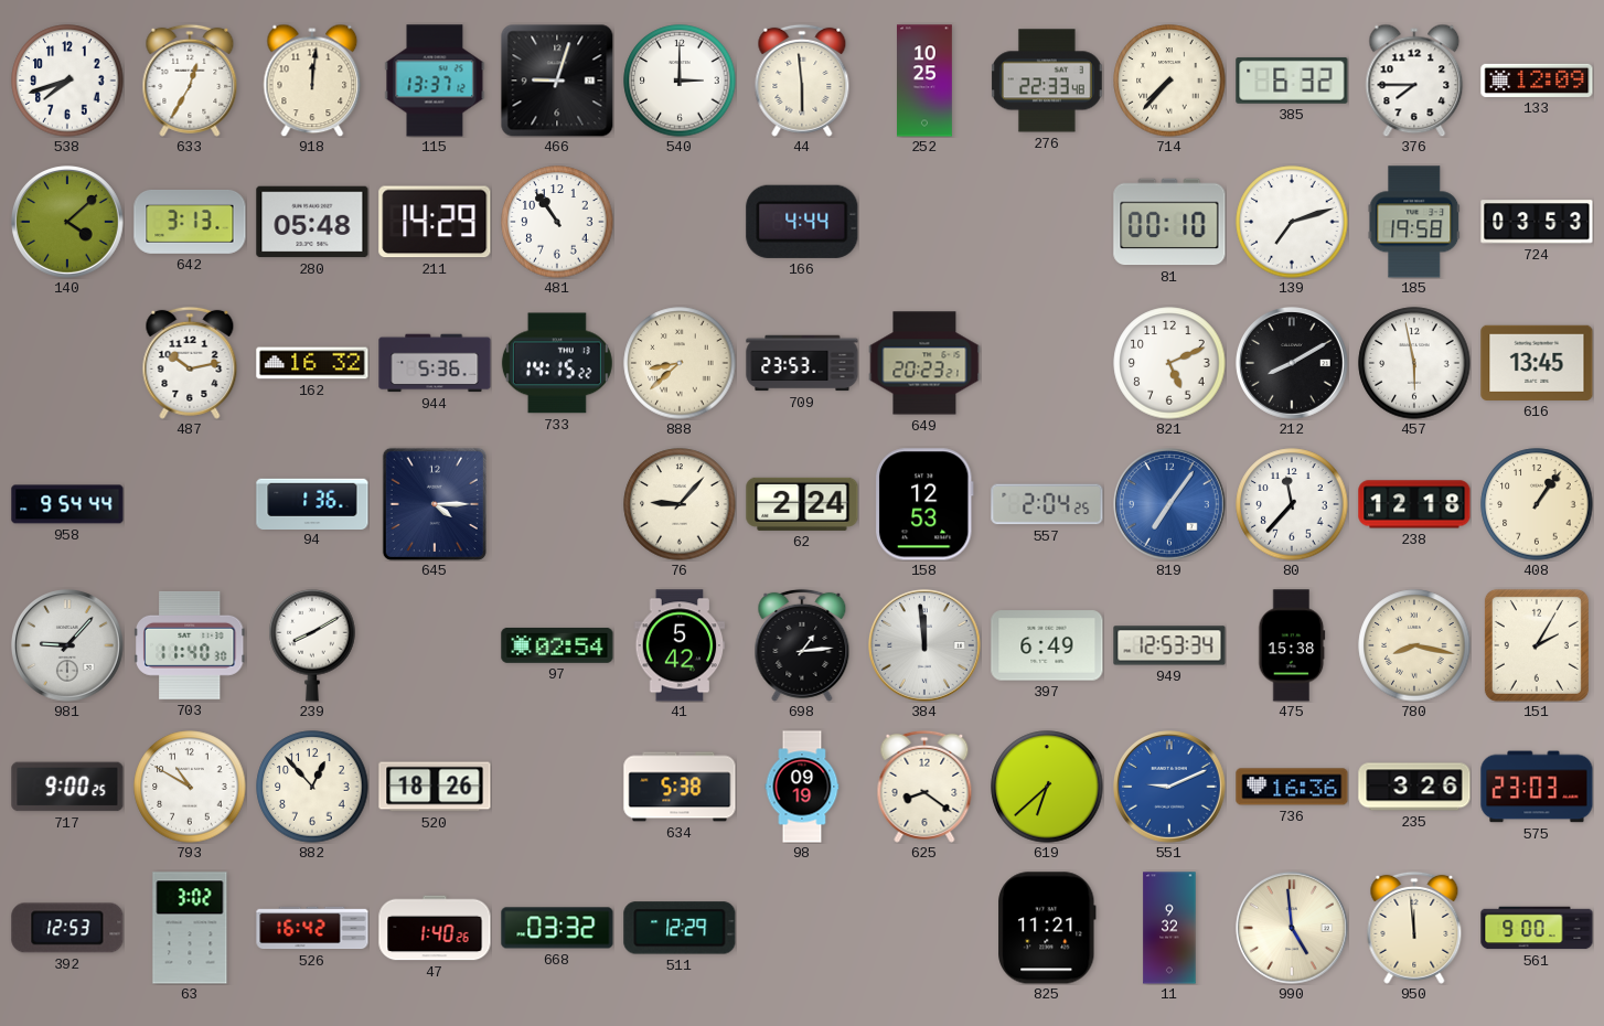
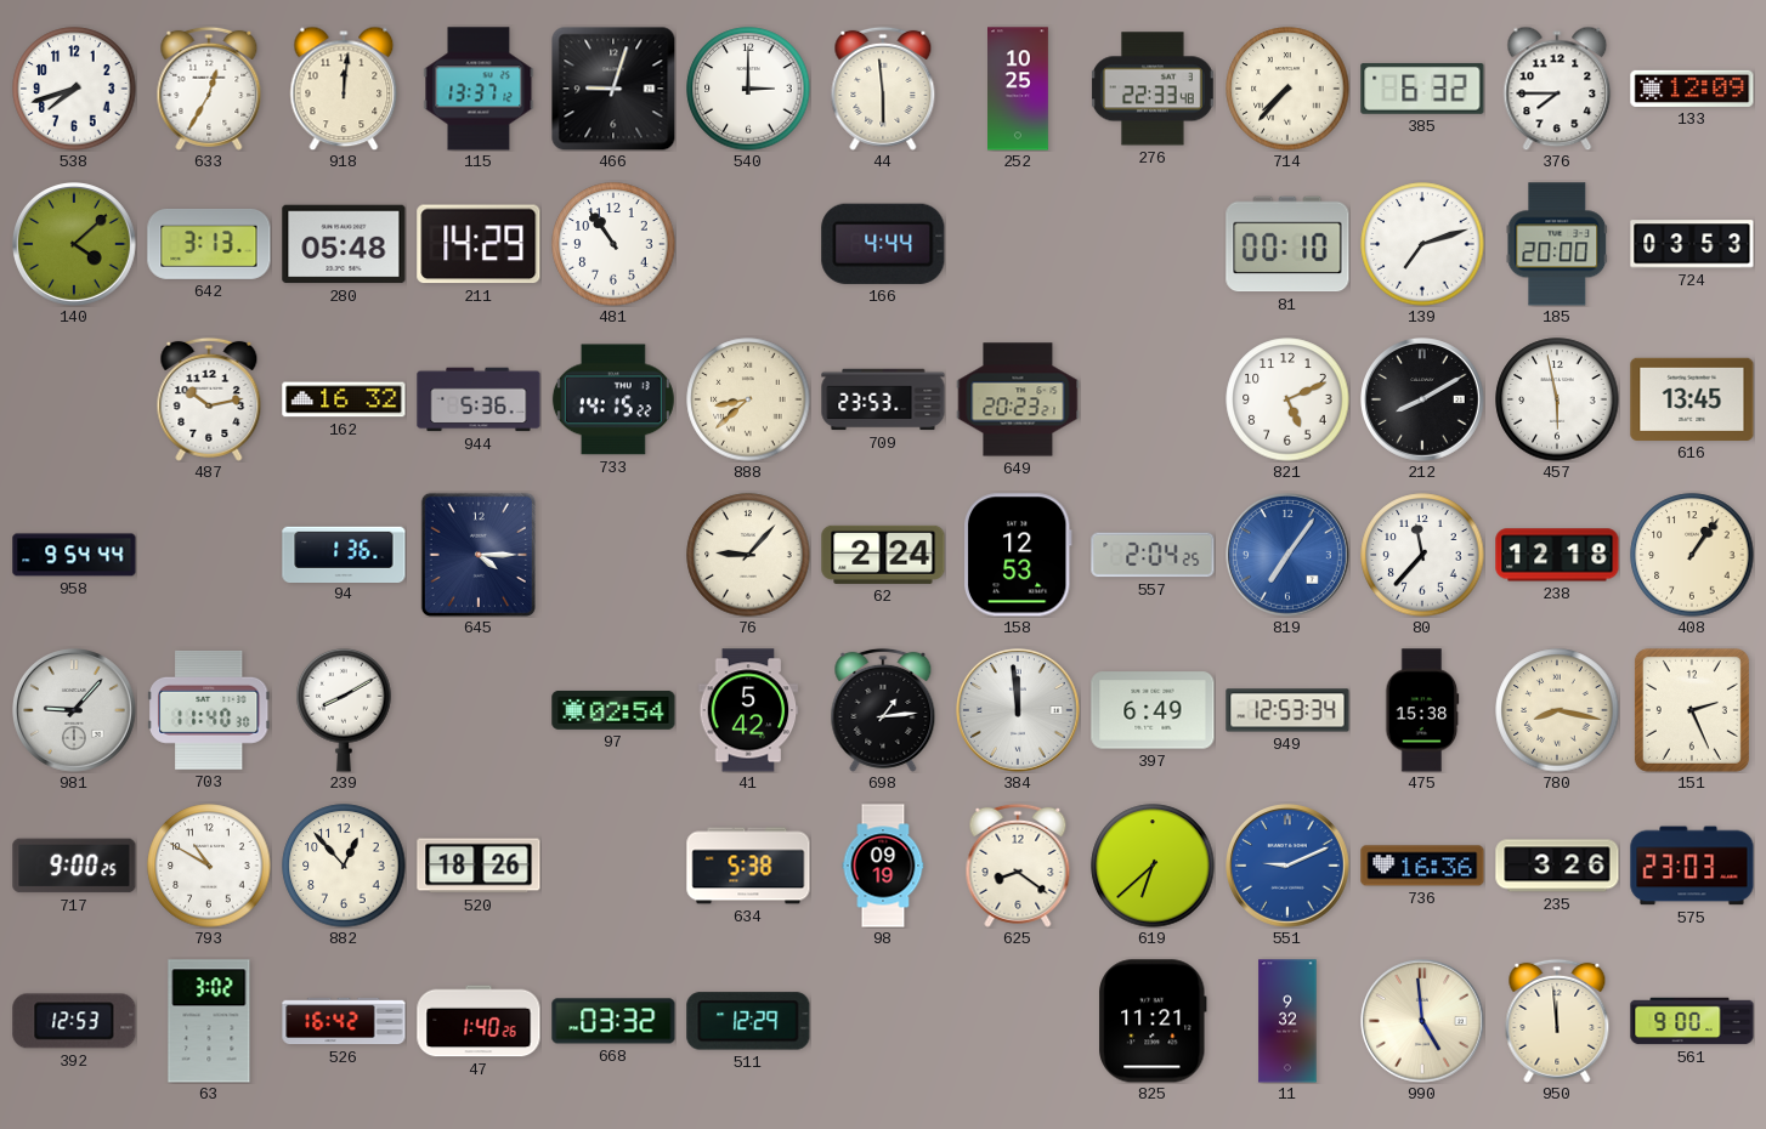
185: 19:58 -> 20:00
151: 2:05 -> 2:26
